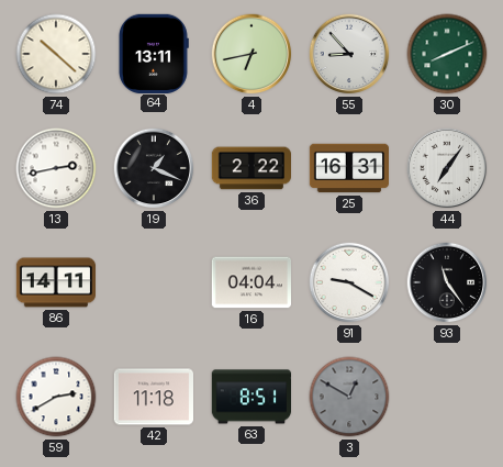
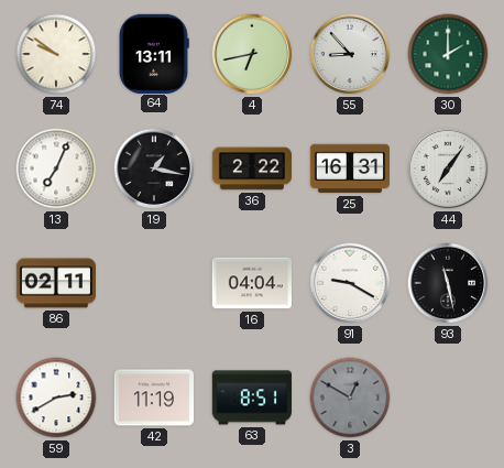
74: 10:22 -> 9:51
30: 8:11 -> 2:00
13: 2:43 -> 7:04
19: 1:19 -> 1:17
86: 14:11 -> 02:11
93: 11:24 -> 11:28
42: 11:18 -> 11:19
